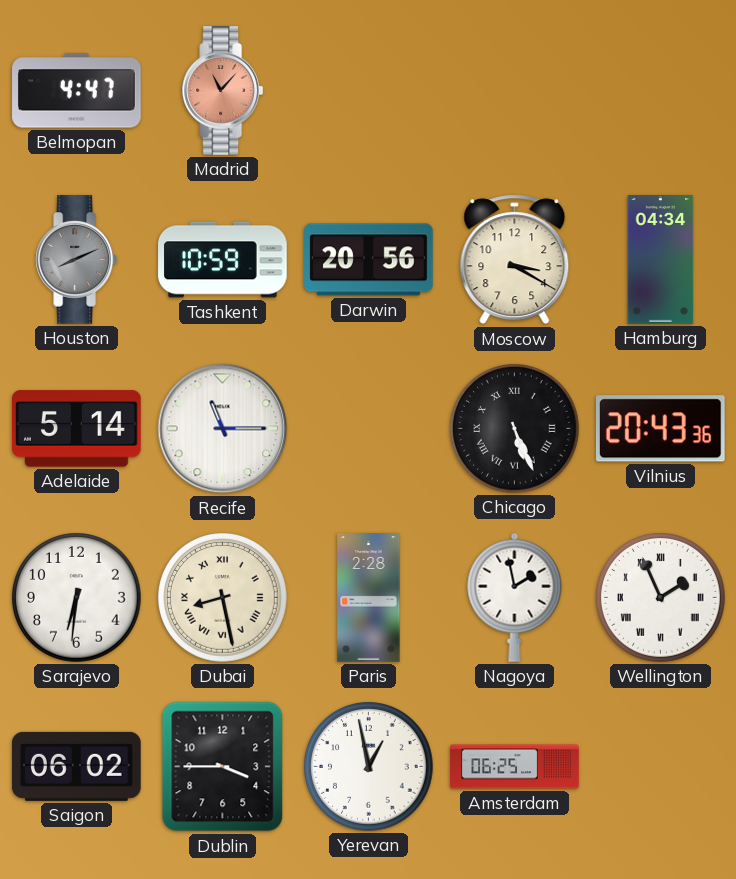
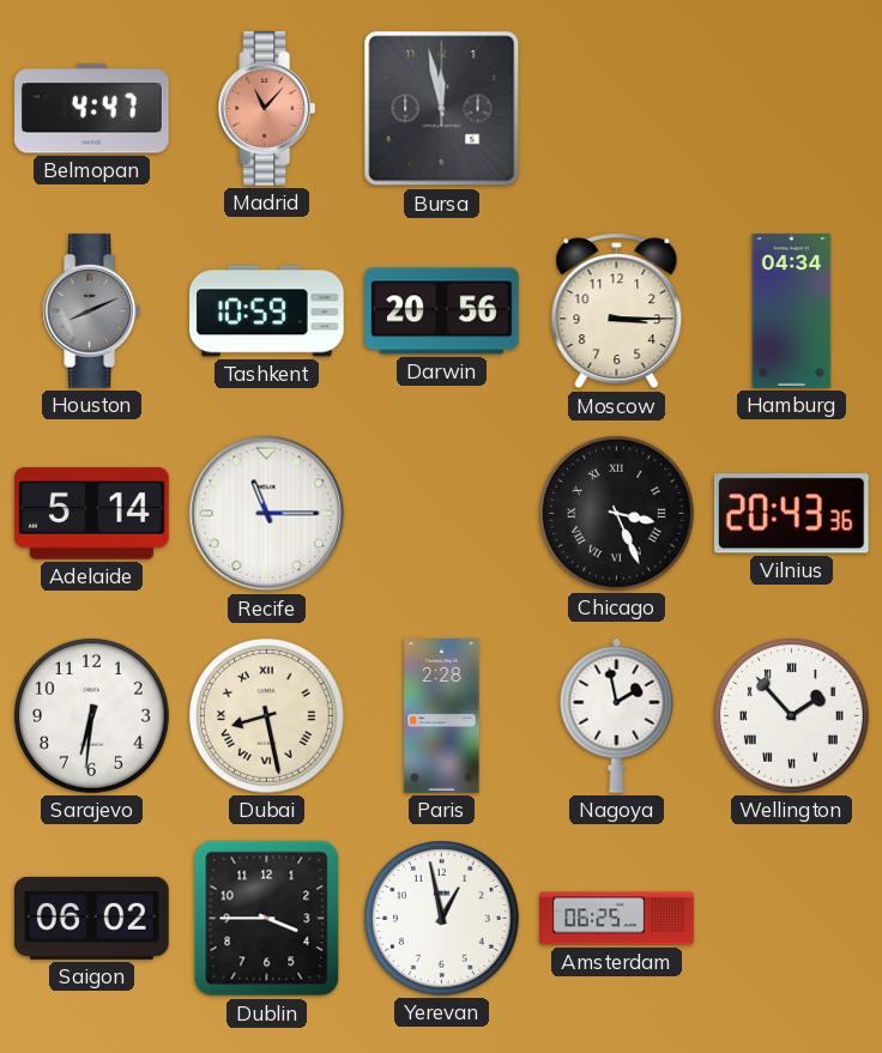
Bursa: none -> 11:58
Moscow: 3:20 -> 3:15
Chicago: 5:26 -> 3:26
Wellington: 1:56 -> 1:53
